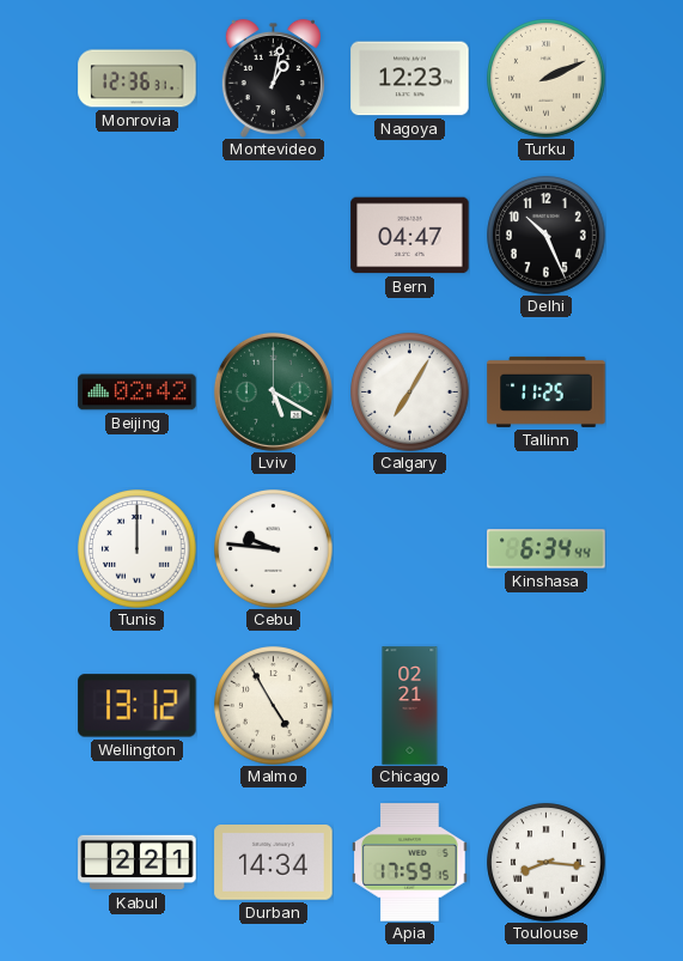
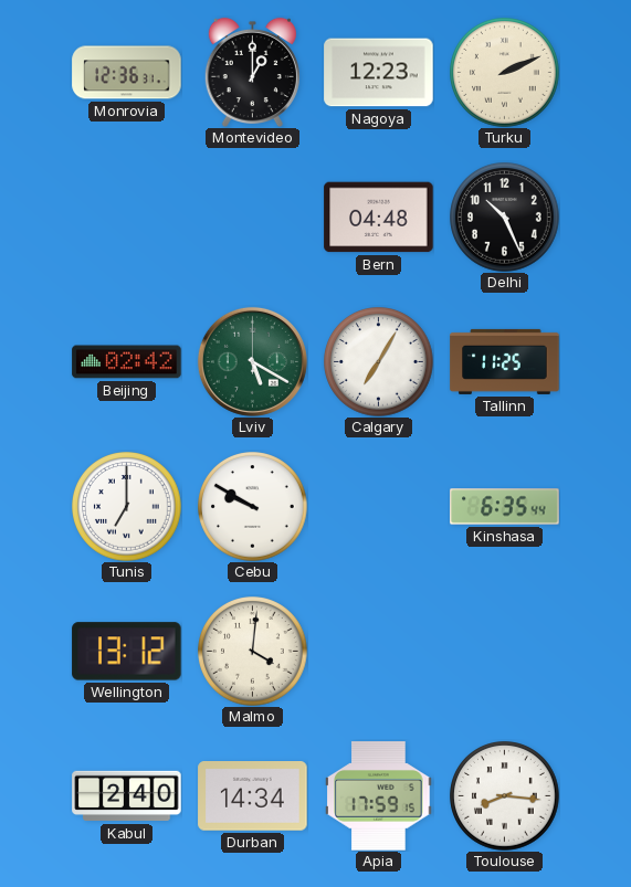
Montevideo: 1:02 -> 1:00
Bern: 04:47 -> 04:48
Tunis: 12:00 -> 7:00
Cebu: 9:46 -> 9:50
Kinshasa: 6:34 -> 6:35
Malmo: 4:55 -> 4:01
Chicago: 02:21 -> none
Kabul: 2:21 -> 2:40
